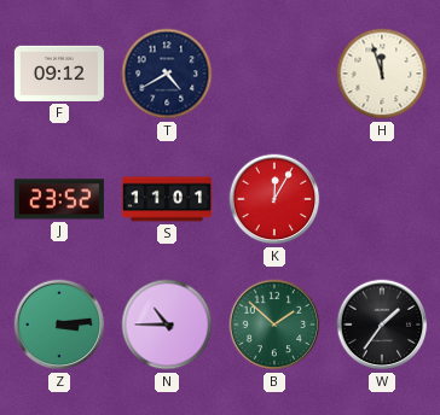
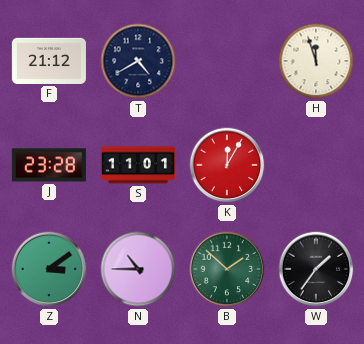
F: 09:12 -> 21:12
J: 23:52 -> 23:28
Z: 3:14 -> 3:09
